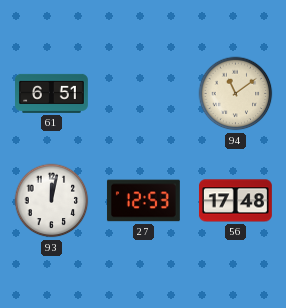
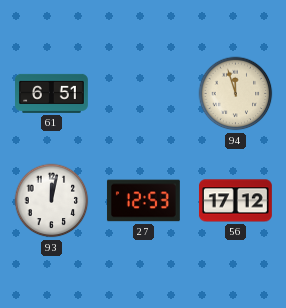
94: 11:09 -> 11:57
56: 17:48 -> 17:12
